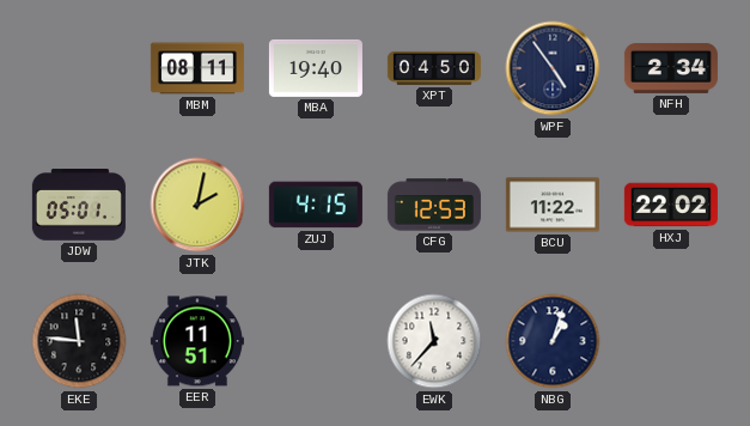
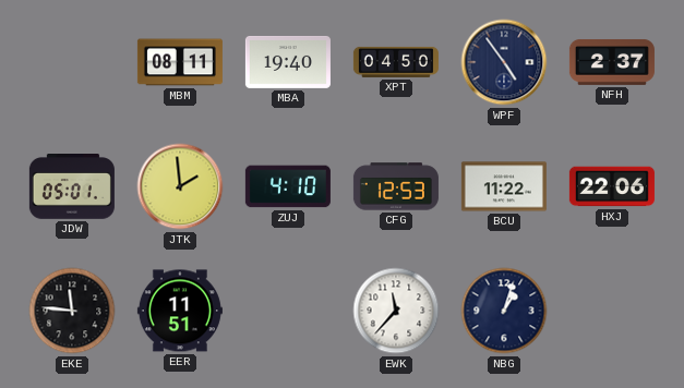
NFH: 2:34 -> 2:37
JTK: 2:02 -> 1:59
ZUJ: 4:15 -> 4:10
HXJ: 22:02 -> 22:06
